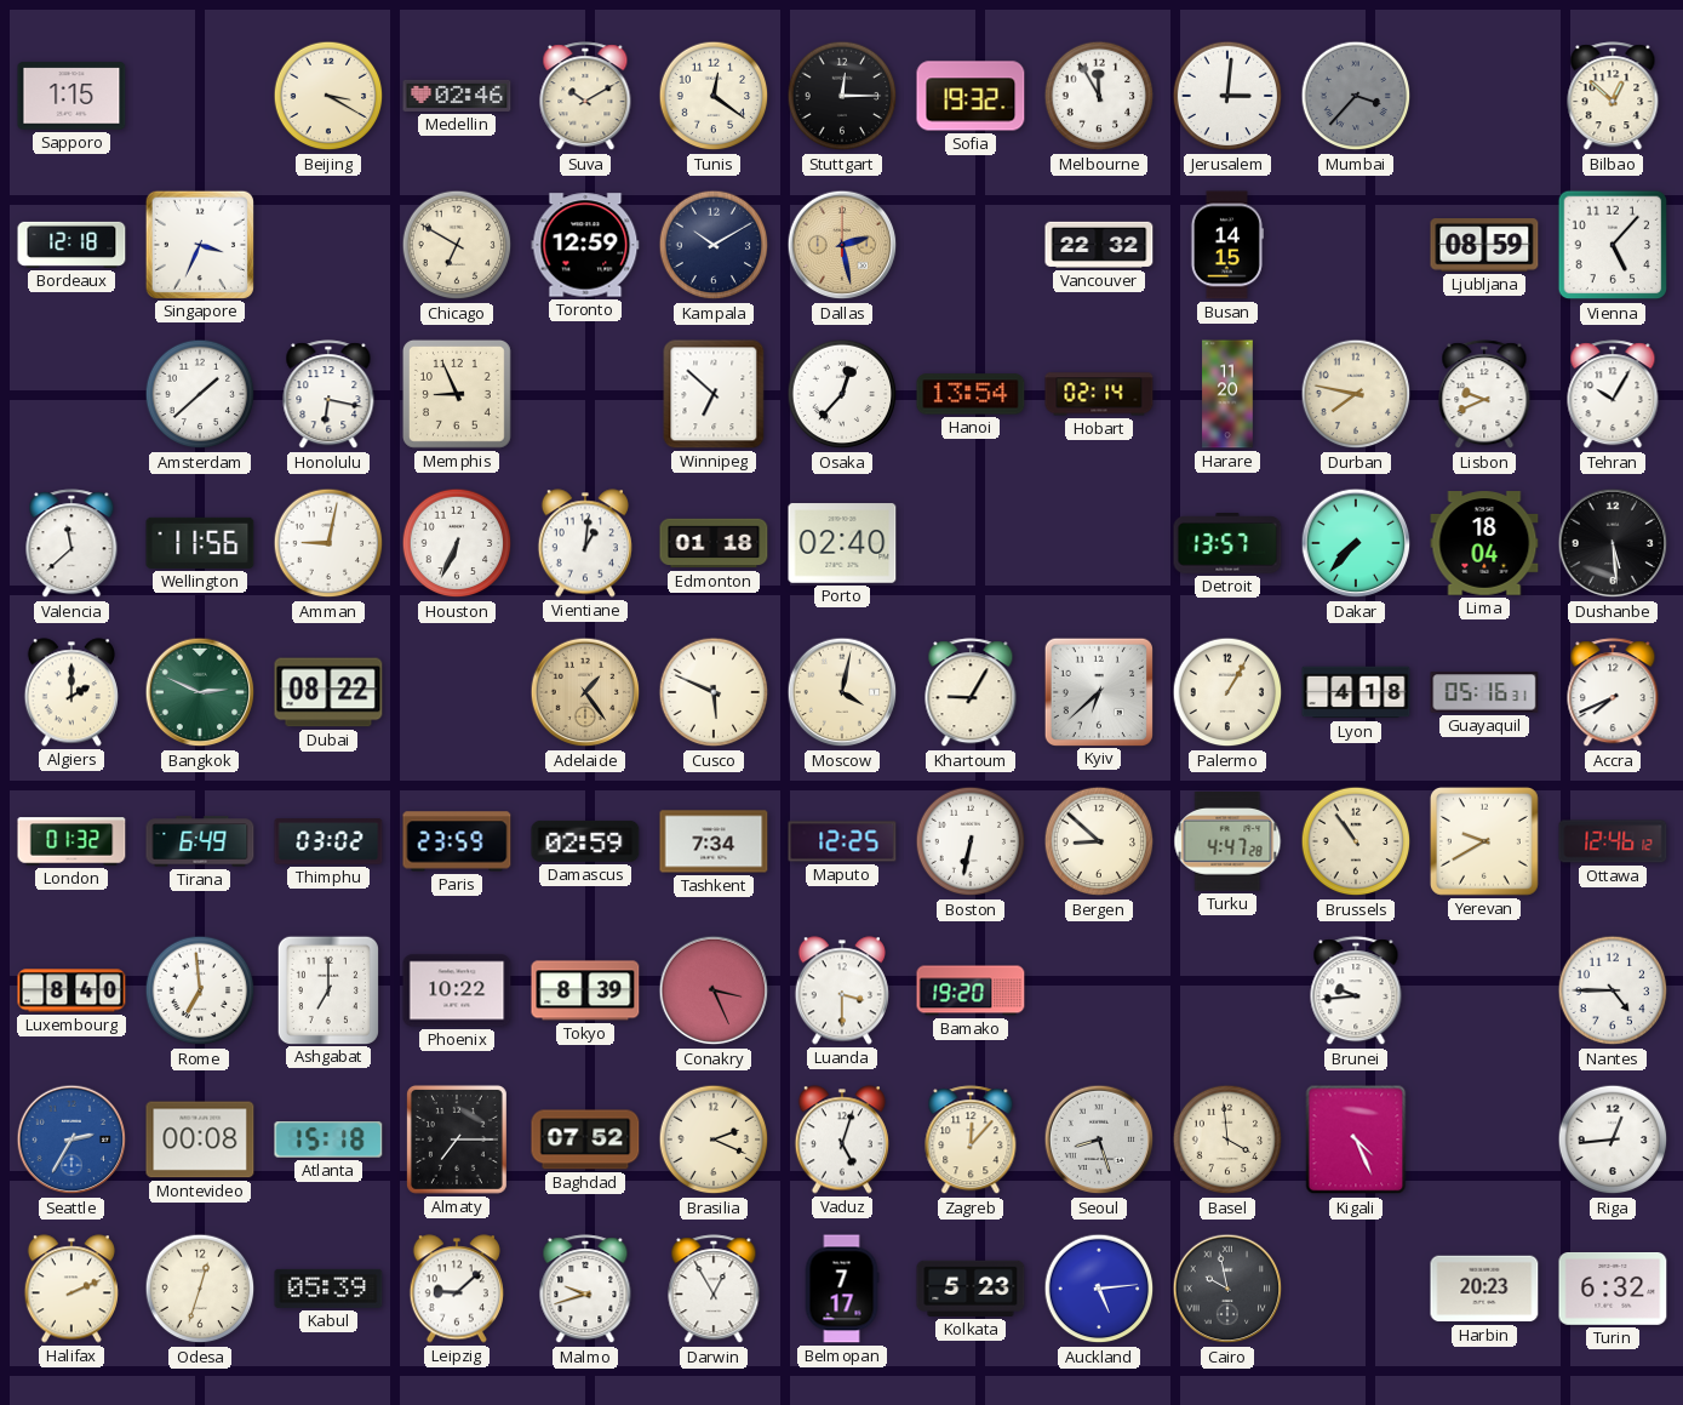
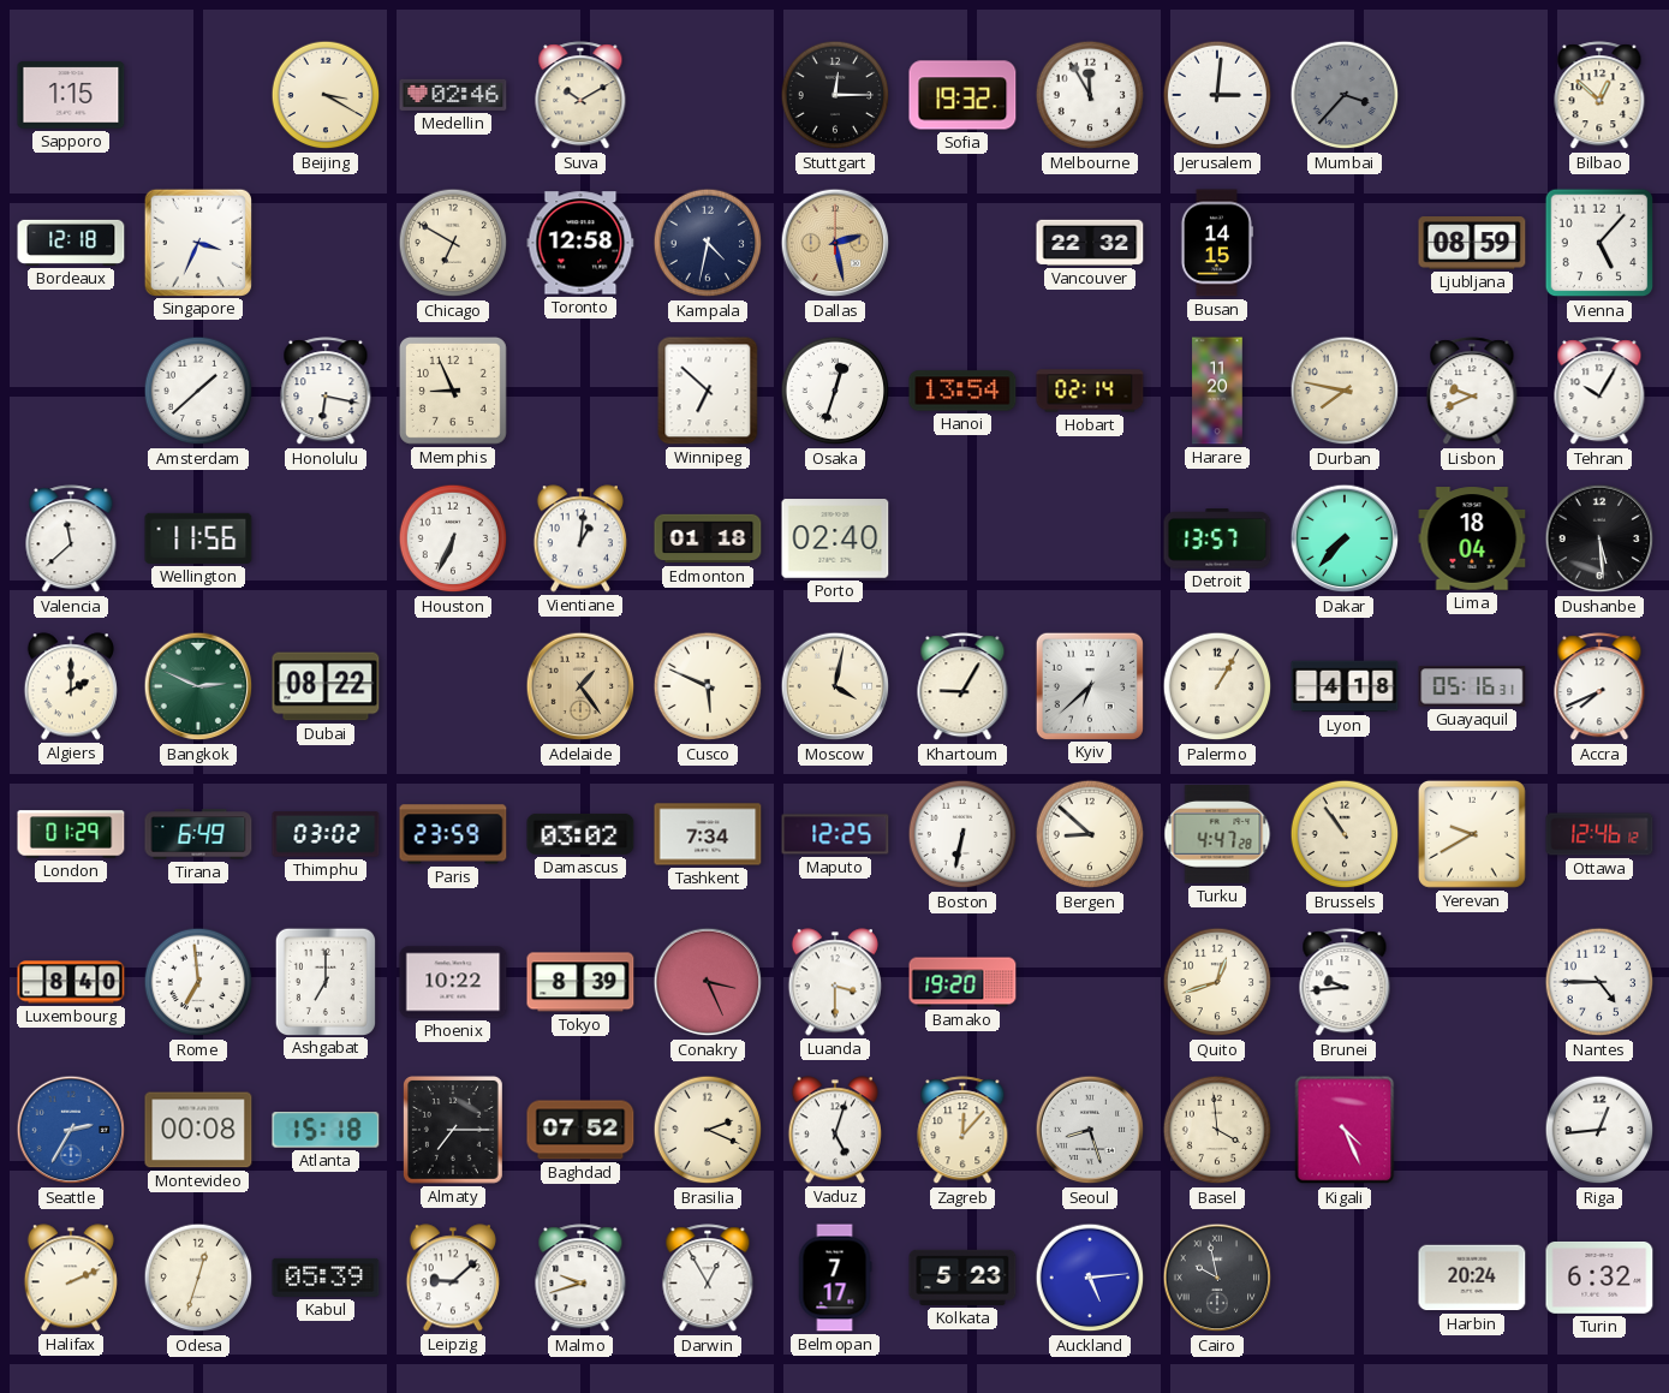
Tunis: 12:21 -> none
Toronto: 12:59 -> 12:58
Kampala: 10:10 -> 4:32
Osaka: 12:37 -> 12:33
Amman: 9:02 -> none
London: 01:32 -> 01:29
Damascus: 02:59 -> 03:02
Quito: none -> 12:42
Harbin: 20:23 -> 20:24
